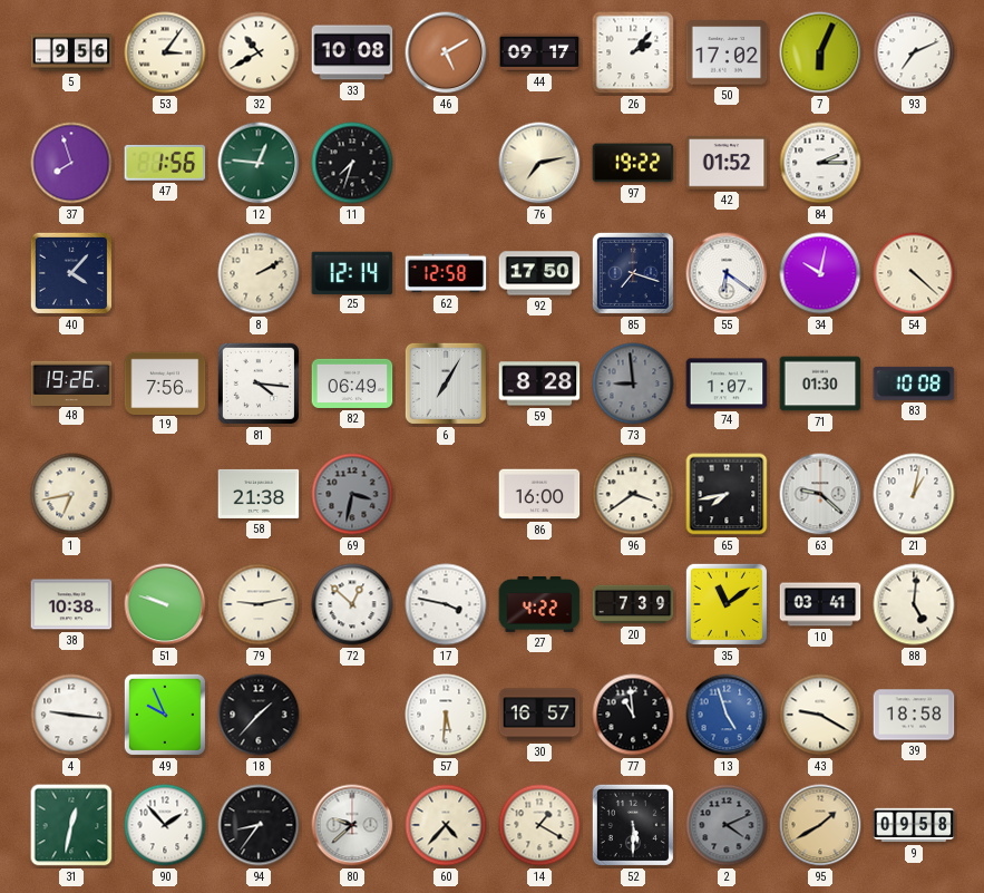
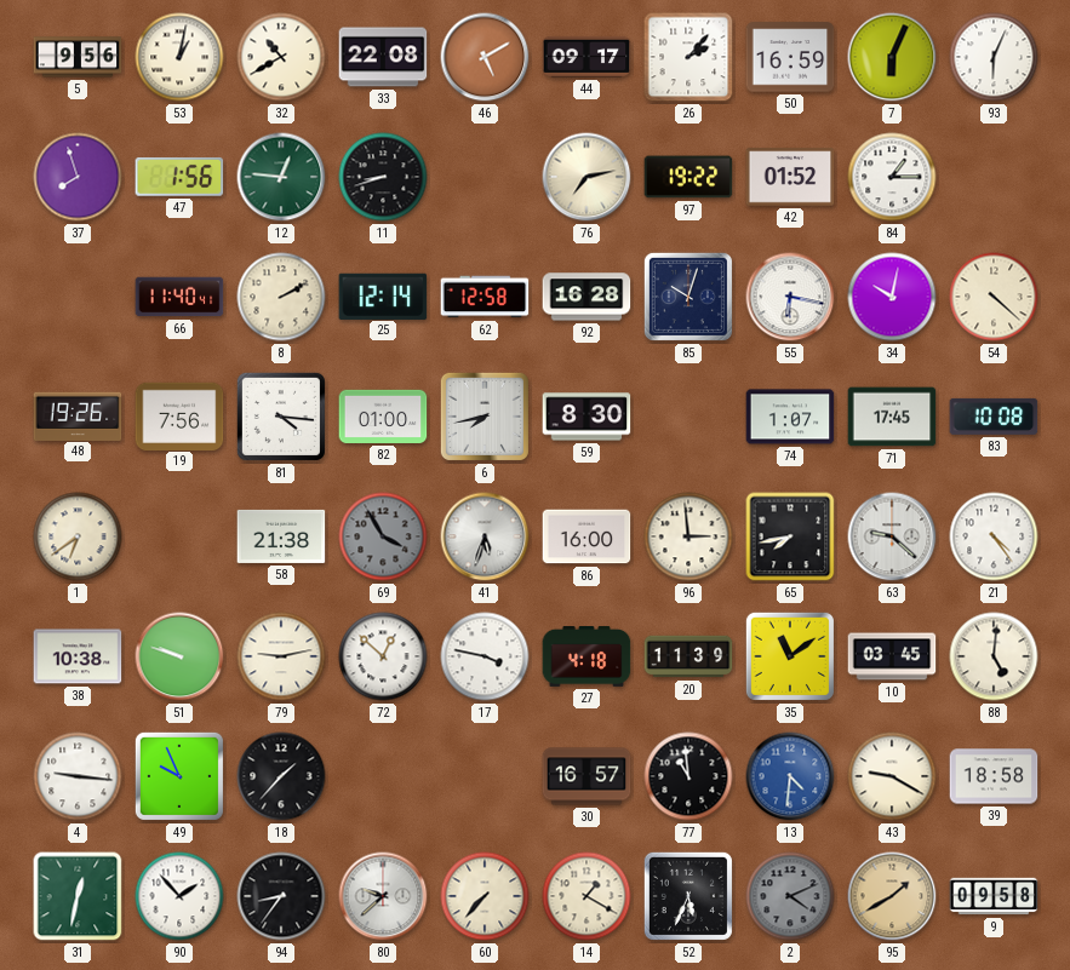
53: 3:06 -> 1:02
33: 10:08 -> 22:08
50: 17:02 -> 16:59
93: 7:11 -> 6:04
11: 7:33 -> 8:42
84: 2:15 -> 1:15
40: 4:07 -> none
66: none -> 11:40
92: 17:50 -> 16:28
85: 7:18 -> 10:03
55: 6:21 -> 6:17
82: 06:49 -> 01:00
6: 7:05 -> 7:43
59: 8:28 -> 8:30
73: 8:59 -> none
71: 01:30 -> 17:45
1: 6:43 -> 6:39
69: 3:32 -> 3:55
41: none -> 5:33
96: 3:39 -> 2:59
21: 1:02 -> 4:24
27: 4:22 -> 4:18
20: 7:39 -> 11:39
10: 03:41 -> 03:45
57: 5:31 -> none
13: 4:57 -> 4:31
60: 4:37 -> 7:37
52: 5:30 -> 5:34
